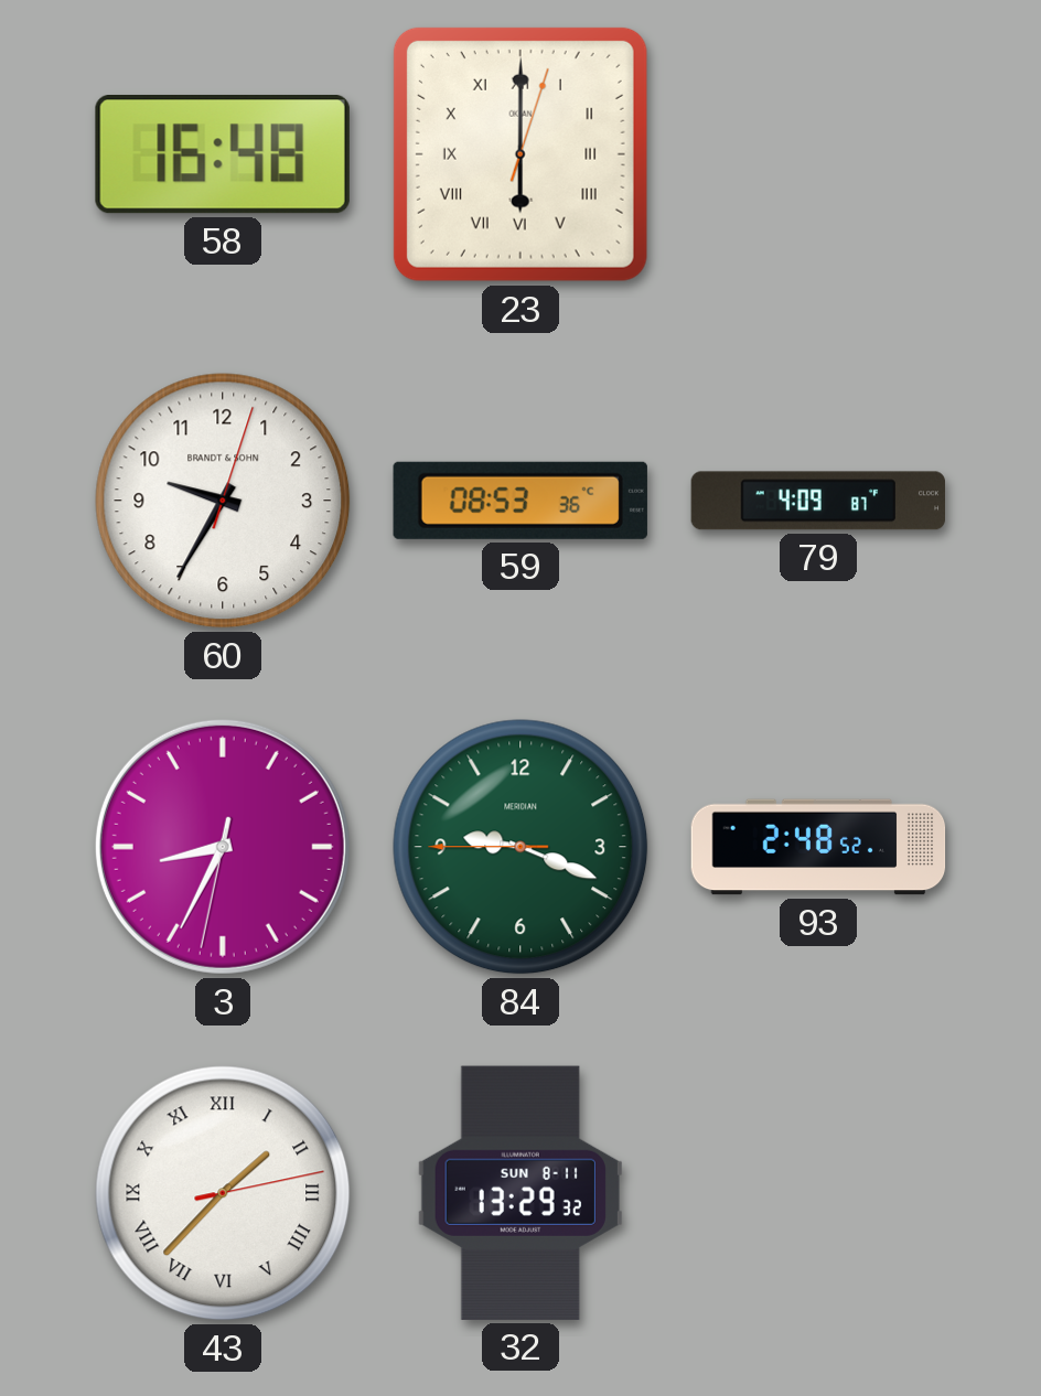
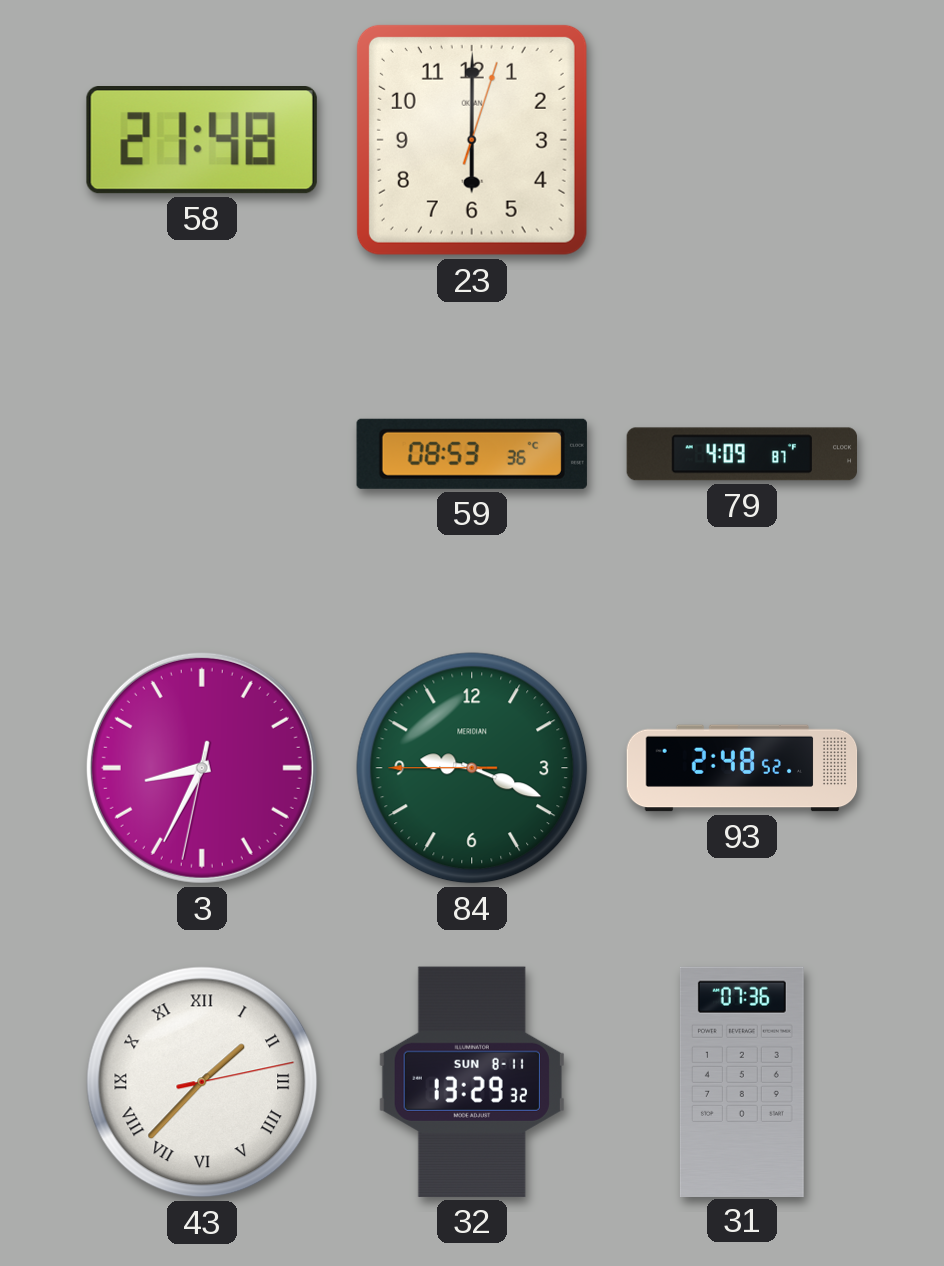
58: 16:48 -> 21:48
23 numerals: Roman -> Arabic
60: 9:35 -> none
31: none -> 07:36
